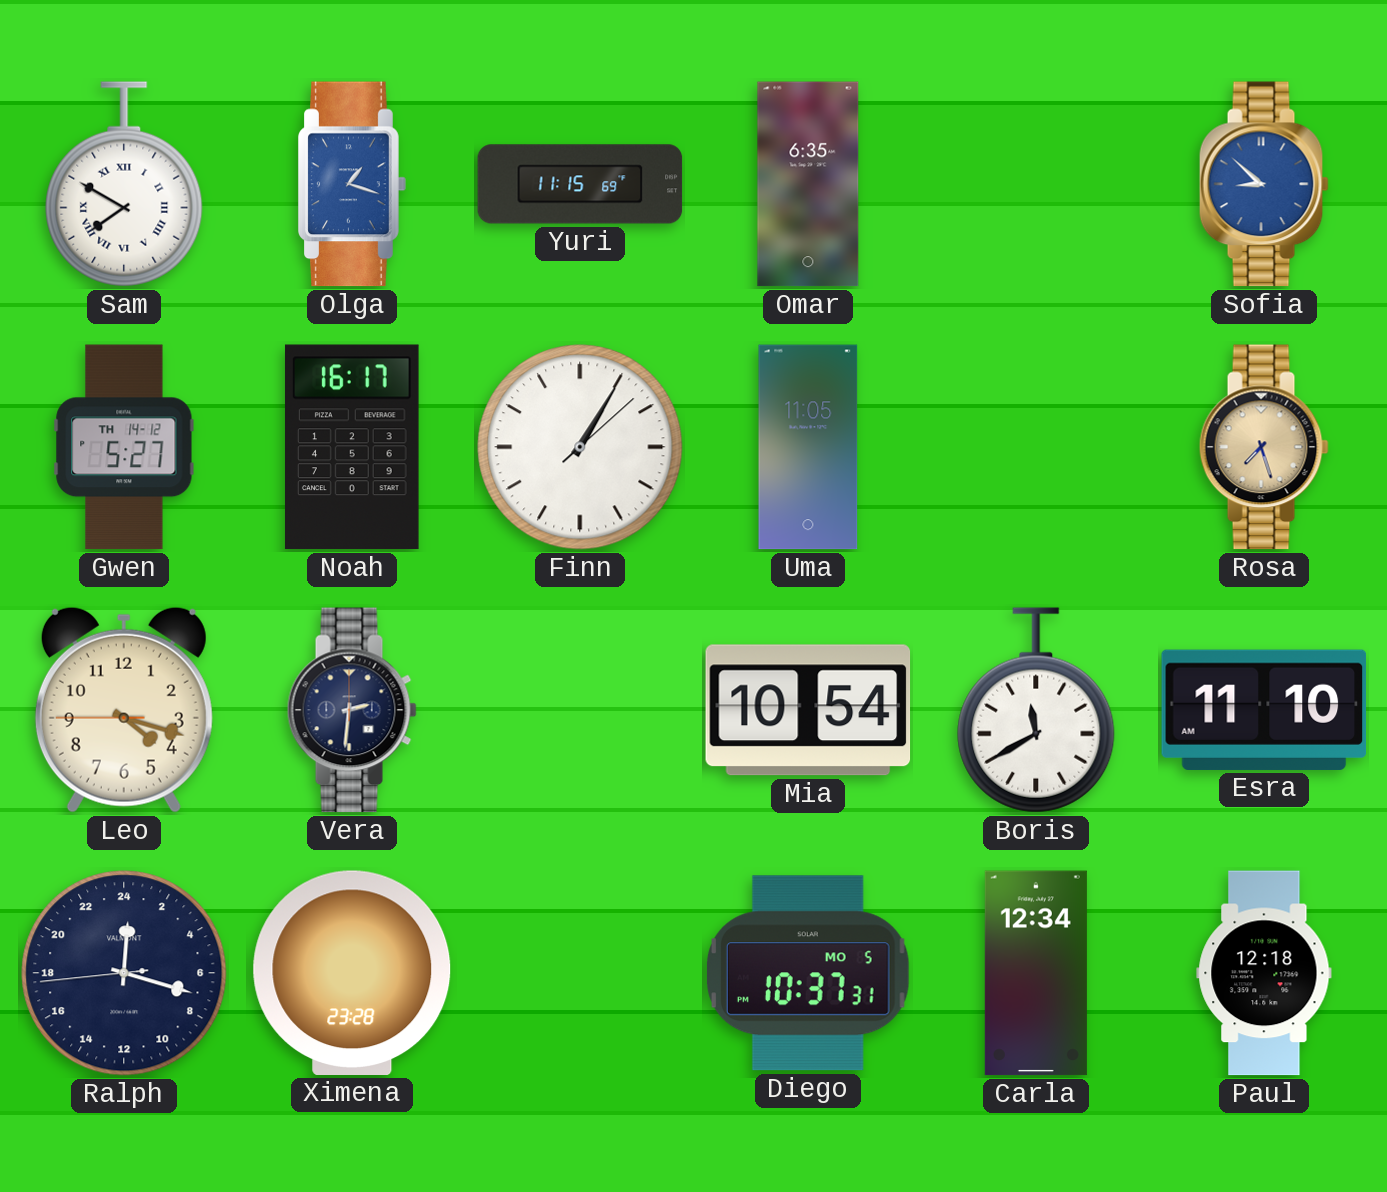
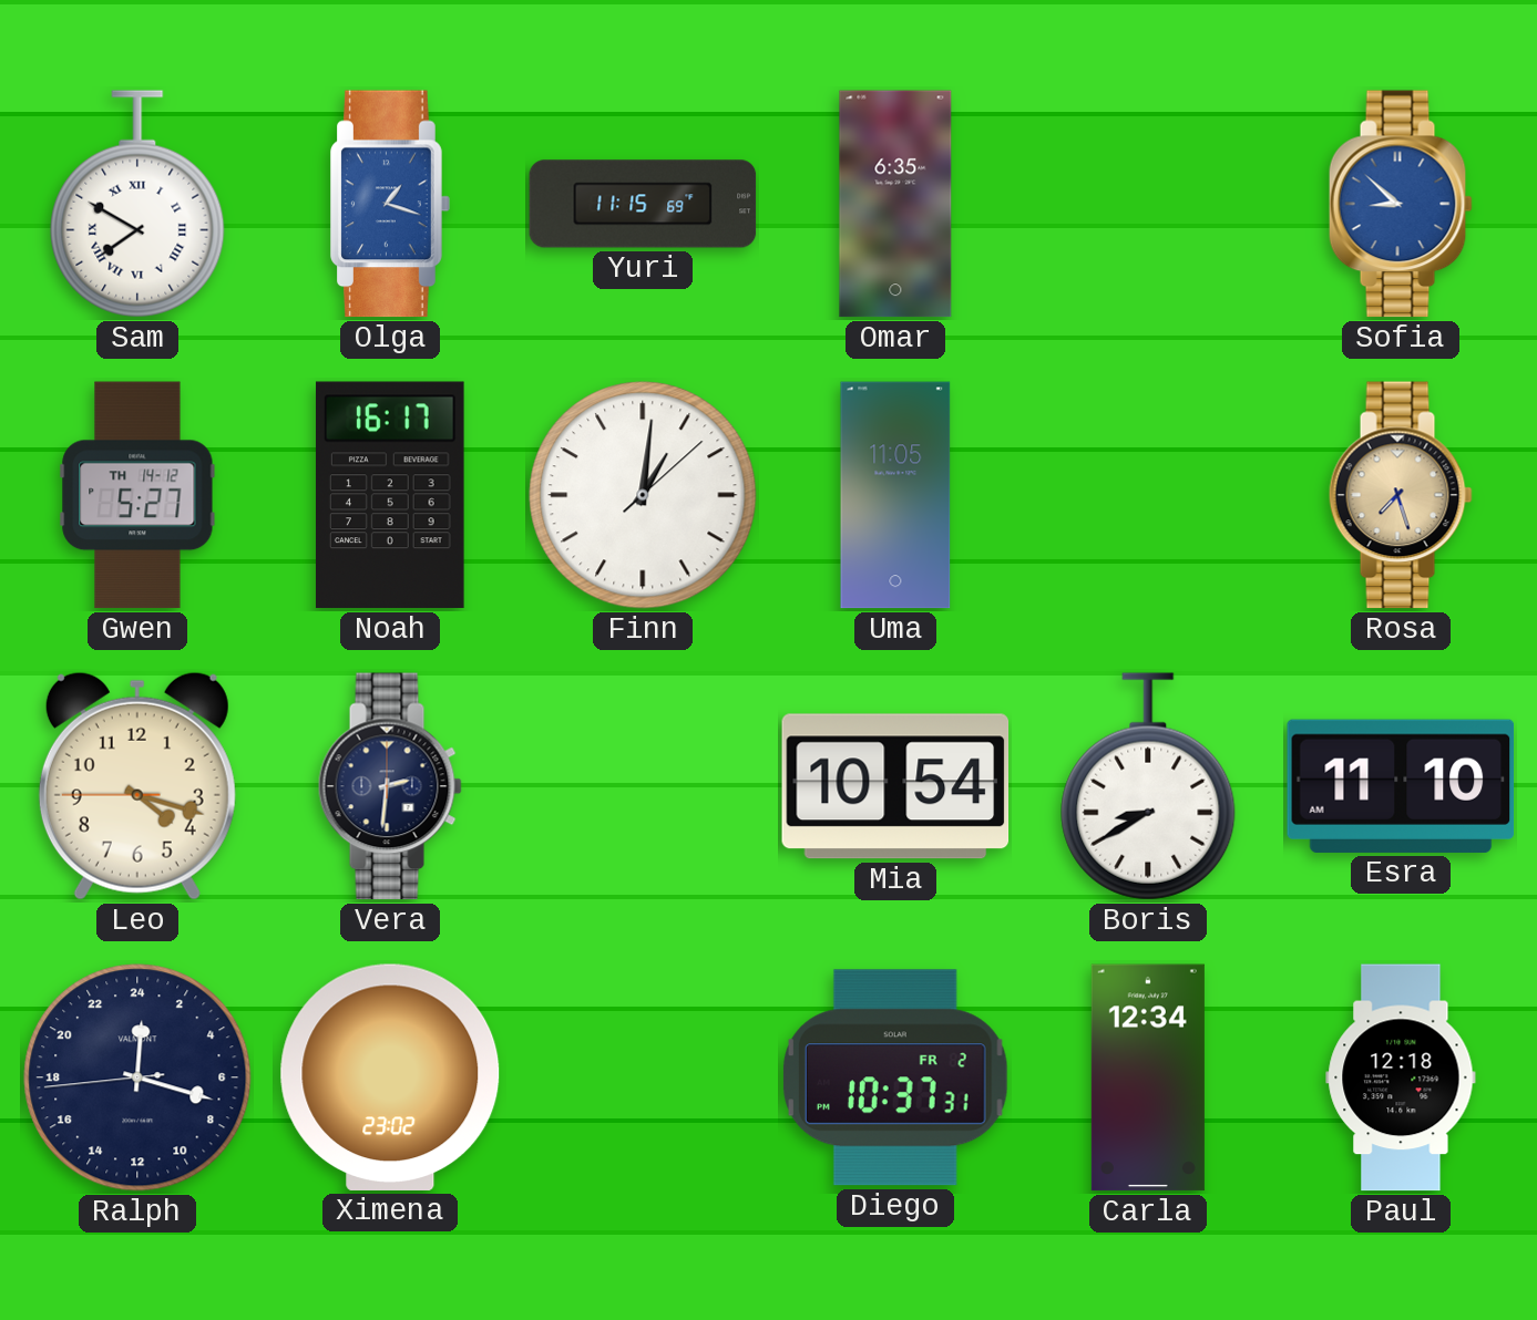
Finn: 1:05 -> 1:01
Boris: 11:40 -> 8:40
Ximena: 23:28 -> 23:02
Diego date: MO 5 -> FR 2
